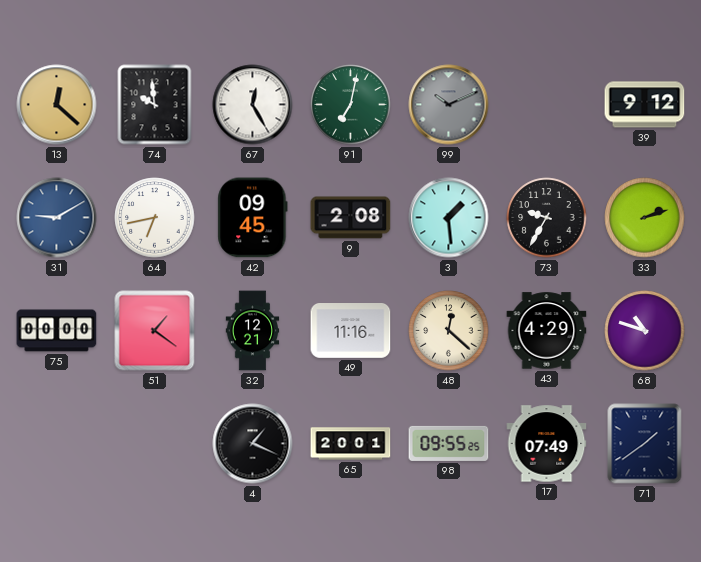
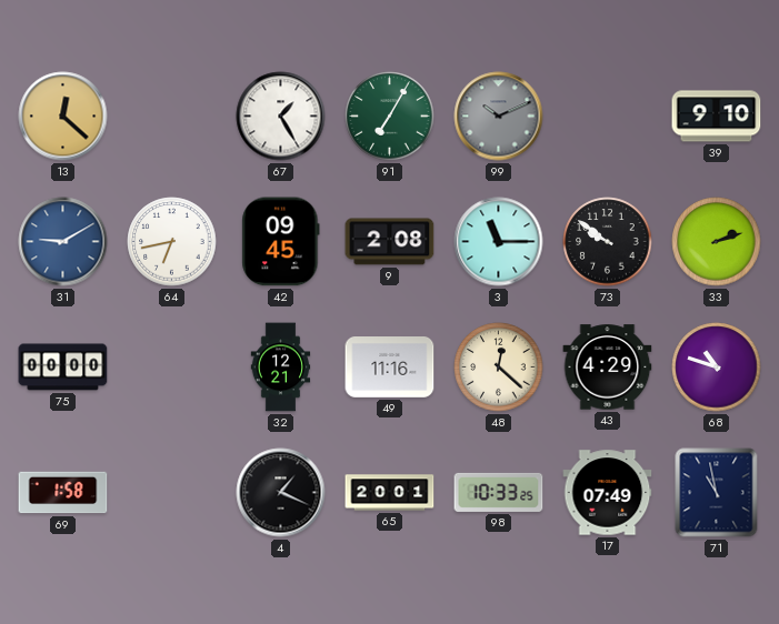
74: 9:59 -> none
67: 12:25 -> 1:25
91: 7:02 -> 7:05
39: 9:12 -> 9:10
3: 1:29 -> 11:15
73: 9:35 -> 9:51
51: 1:21 -> none
69: none -> 1:58
98: 09:55 -> 10:33
71: 1:39 -> 10:58
